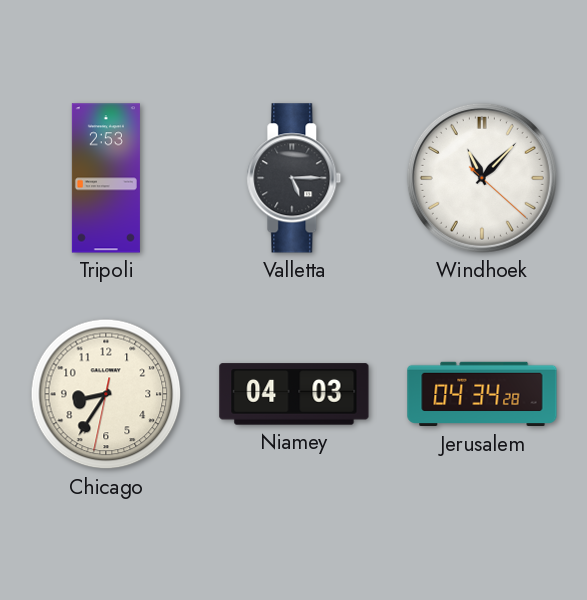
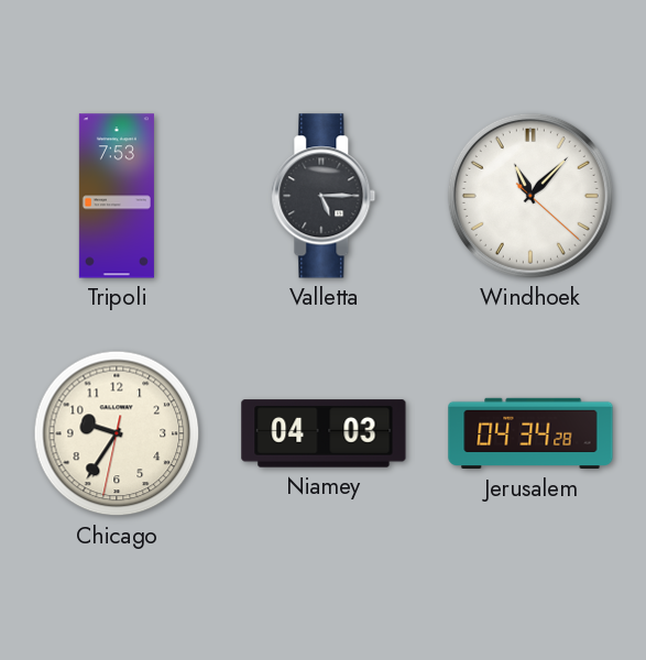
Tripoli: 2:53 -> 7:53
Chicago: 8:35 -> 9:35
